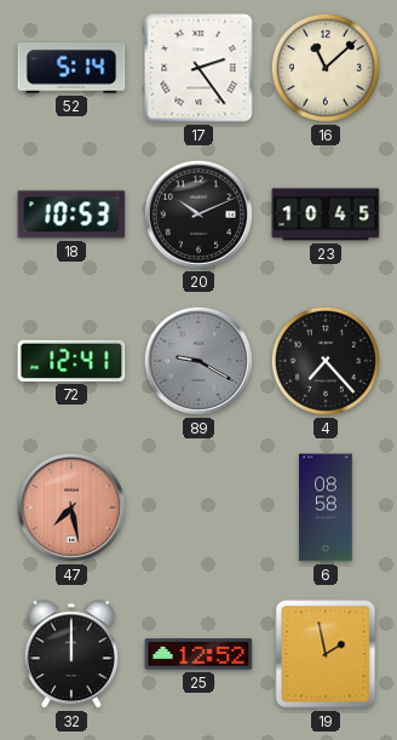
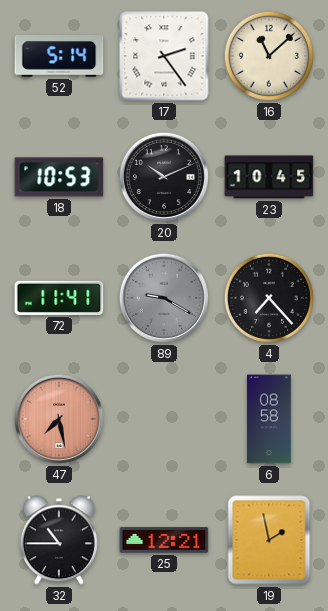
72: 12:41 -> 11:41
32: 12:00 -> 10:45
25: 12:52 -> 12:21
